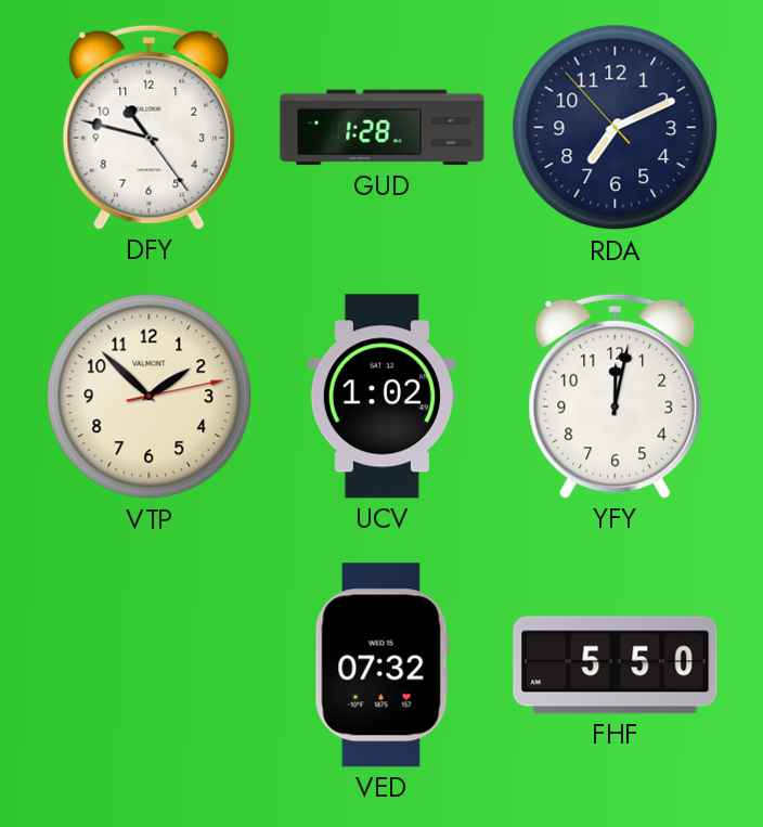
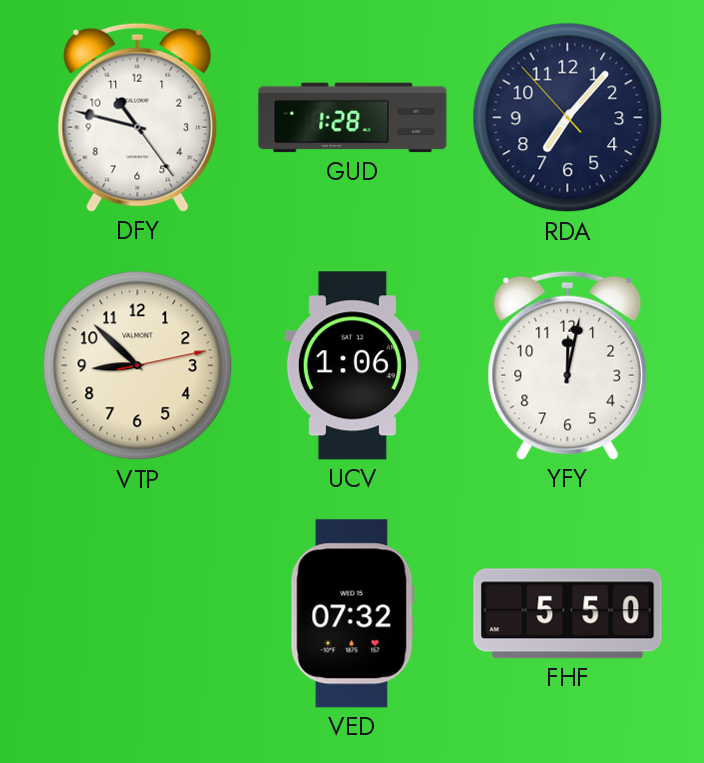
RDA: 7:10 -> 7:06
VTP: 1:52 -> 8:52
UCV: 1:02 -> 1:06
